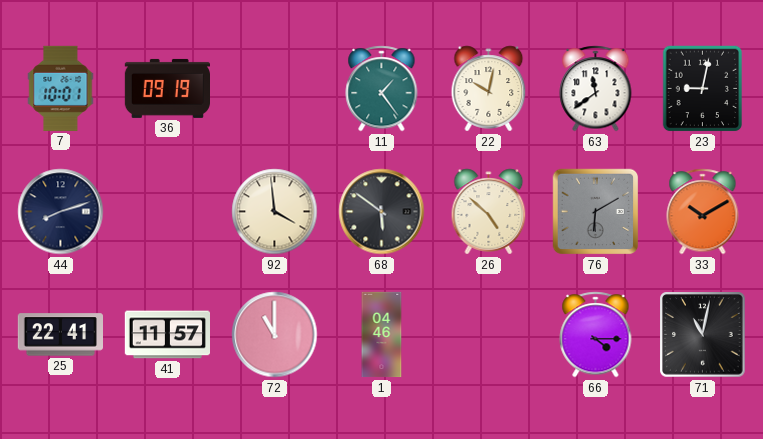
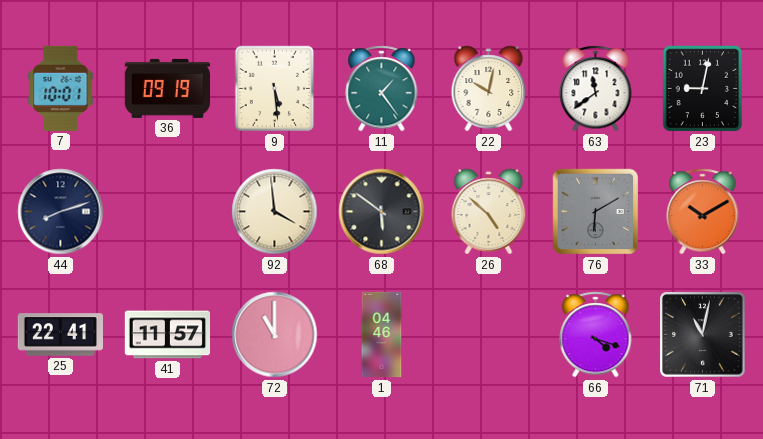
9: none -> 5:29
66: 4:15 -> 4:18
